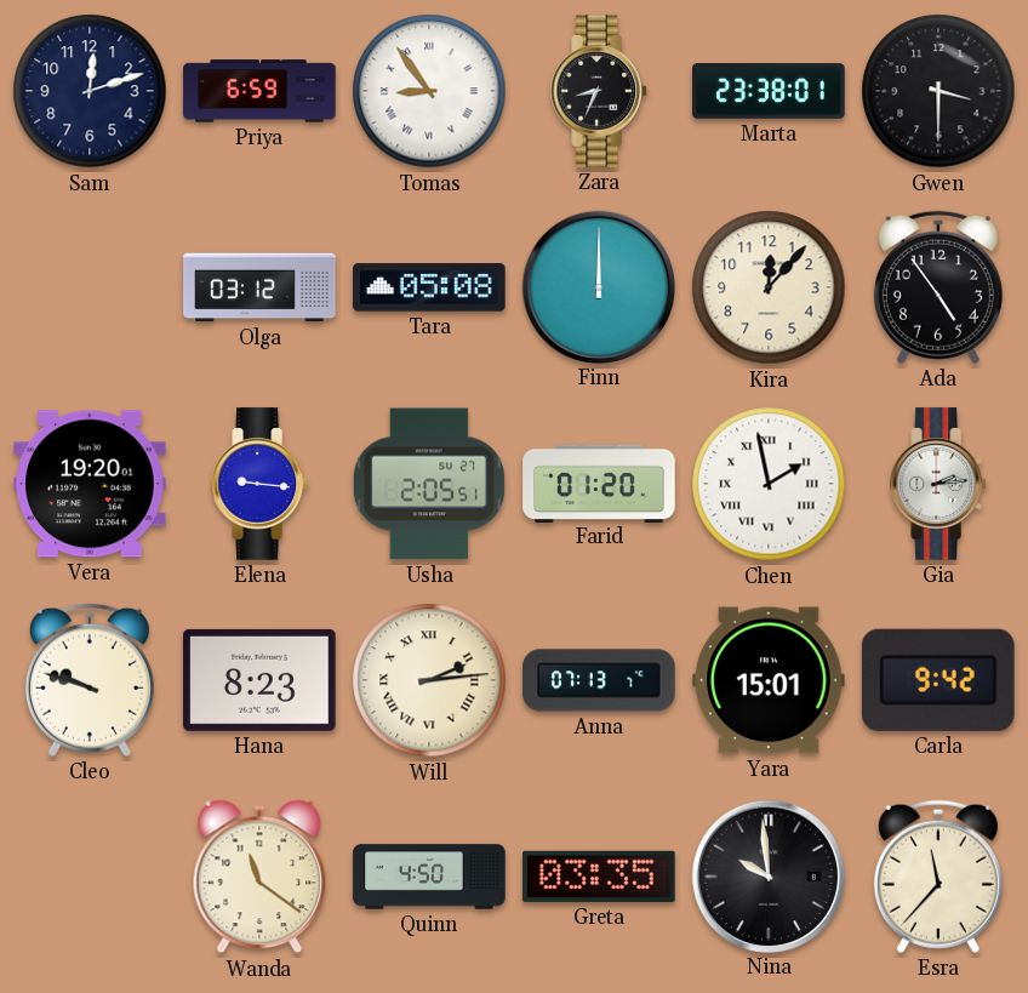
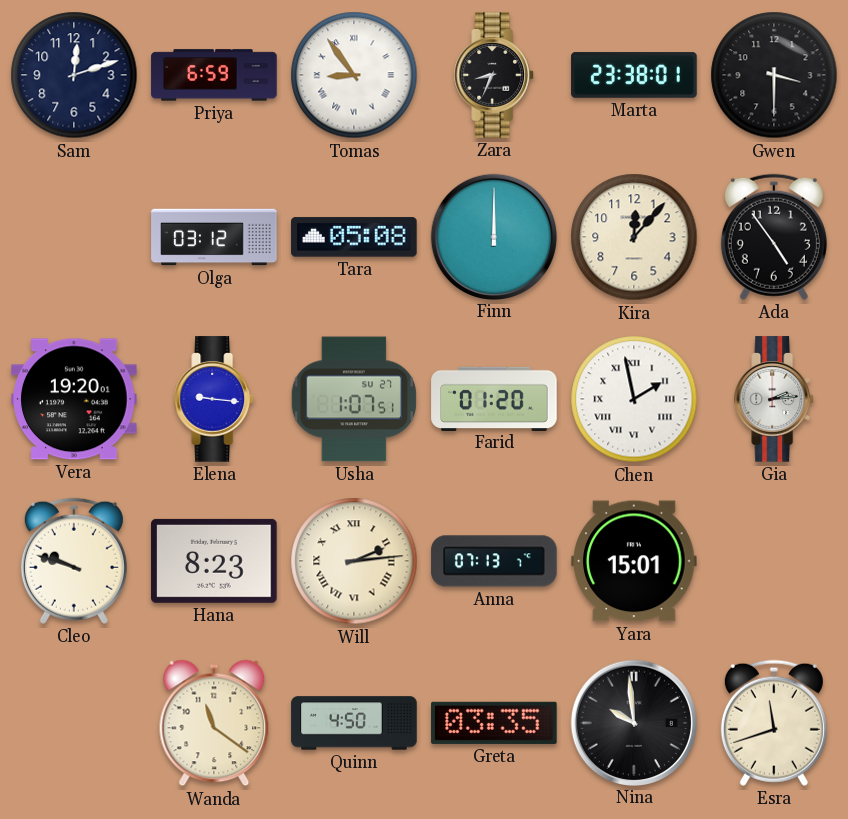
Usha: 2:05 -> 1:07
Carla: 9:42 -> none
Esra: 11:37 -> 11:42
